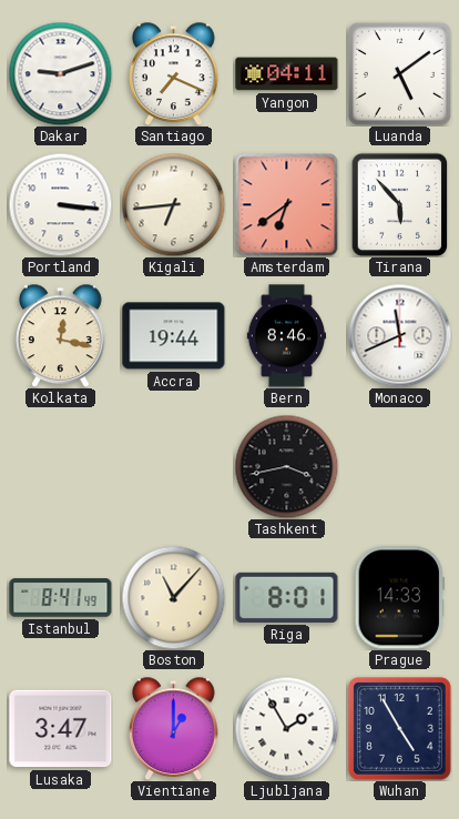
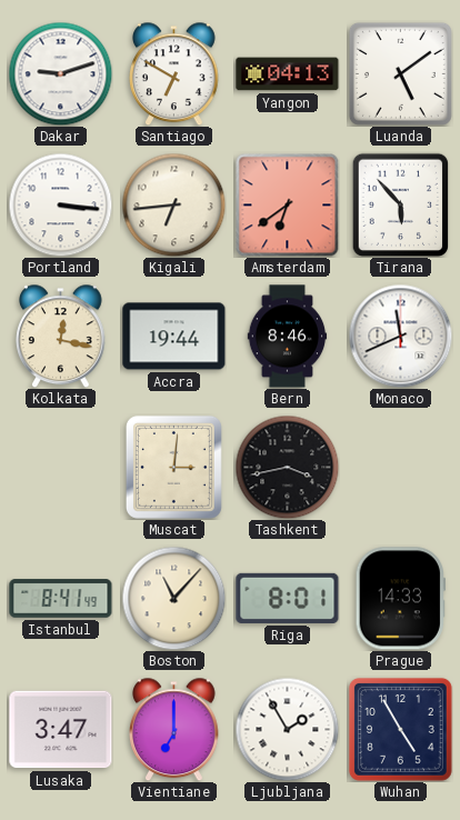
Santiago: 7:19 -> 6:50
Yangon: 04:11 -> 04:13
Muscat: none -> 3:01
Vientiane: 1:00 -> 7:00
